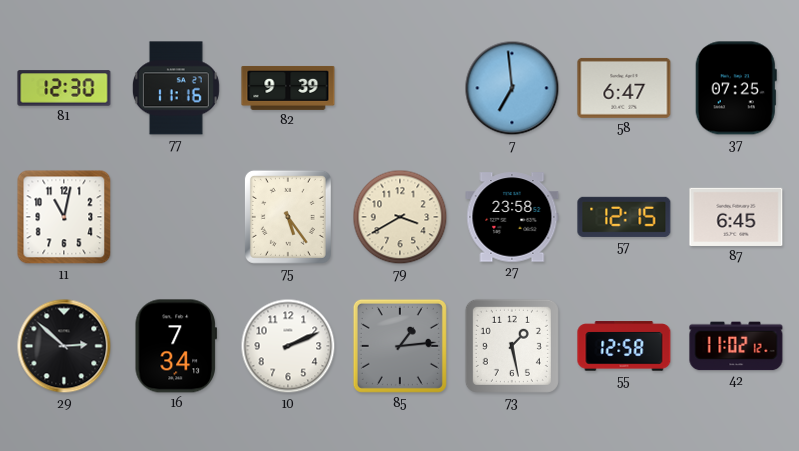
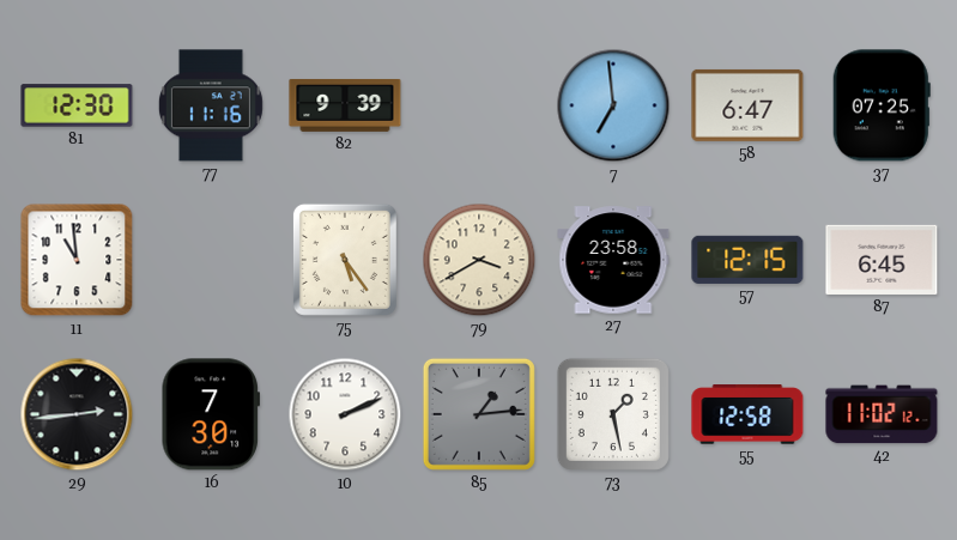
11: 11:02 -> 10:59
29: 2:52 -> 2:44
16: 7:34 -> 7:30
